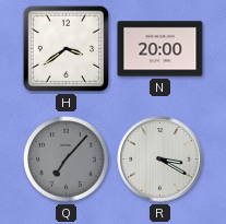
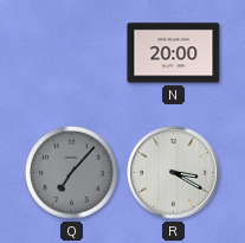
H: 3:39 -> none
